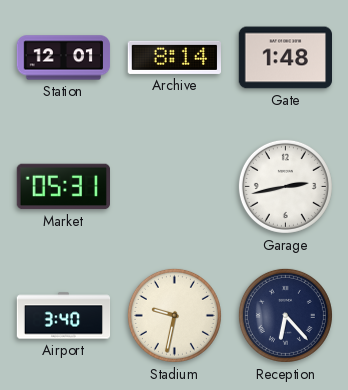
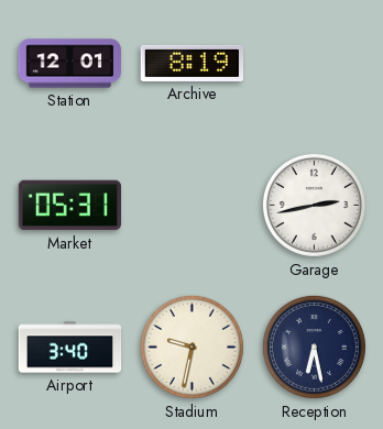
Archive: 8:14 -> 8:19
Gate: 1:48 -> none
Reception: 6:23 -> 6:28
